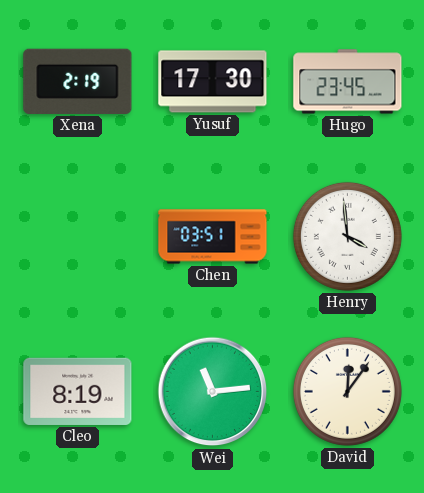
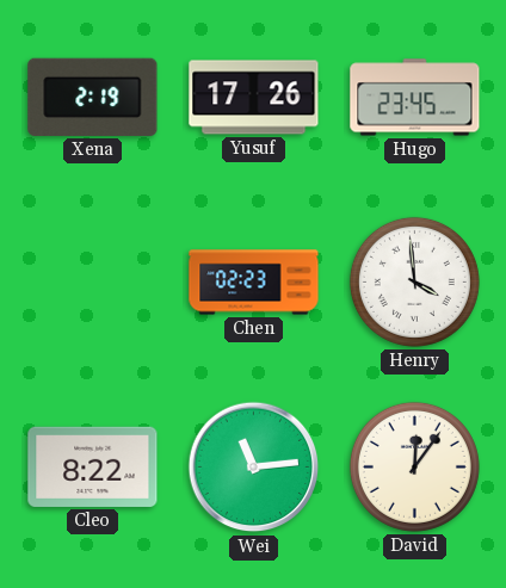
Yusuf: 17:30 -> 17:26
Chen: 03:51 -> 02:23
Cleo: 8:19 -> 8:22
